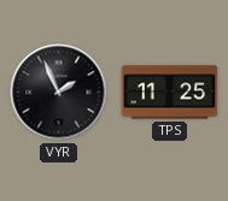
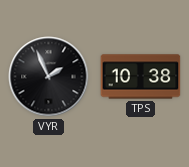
TPS: 11:25 -> 10:38
